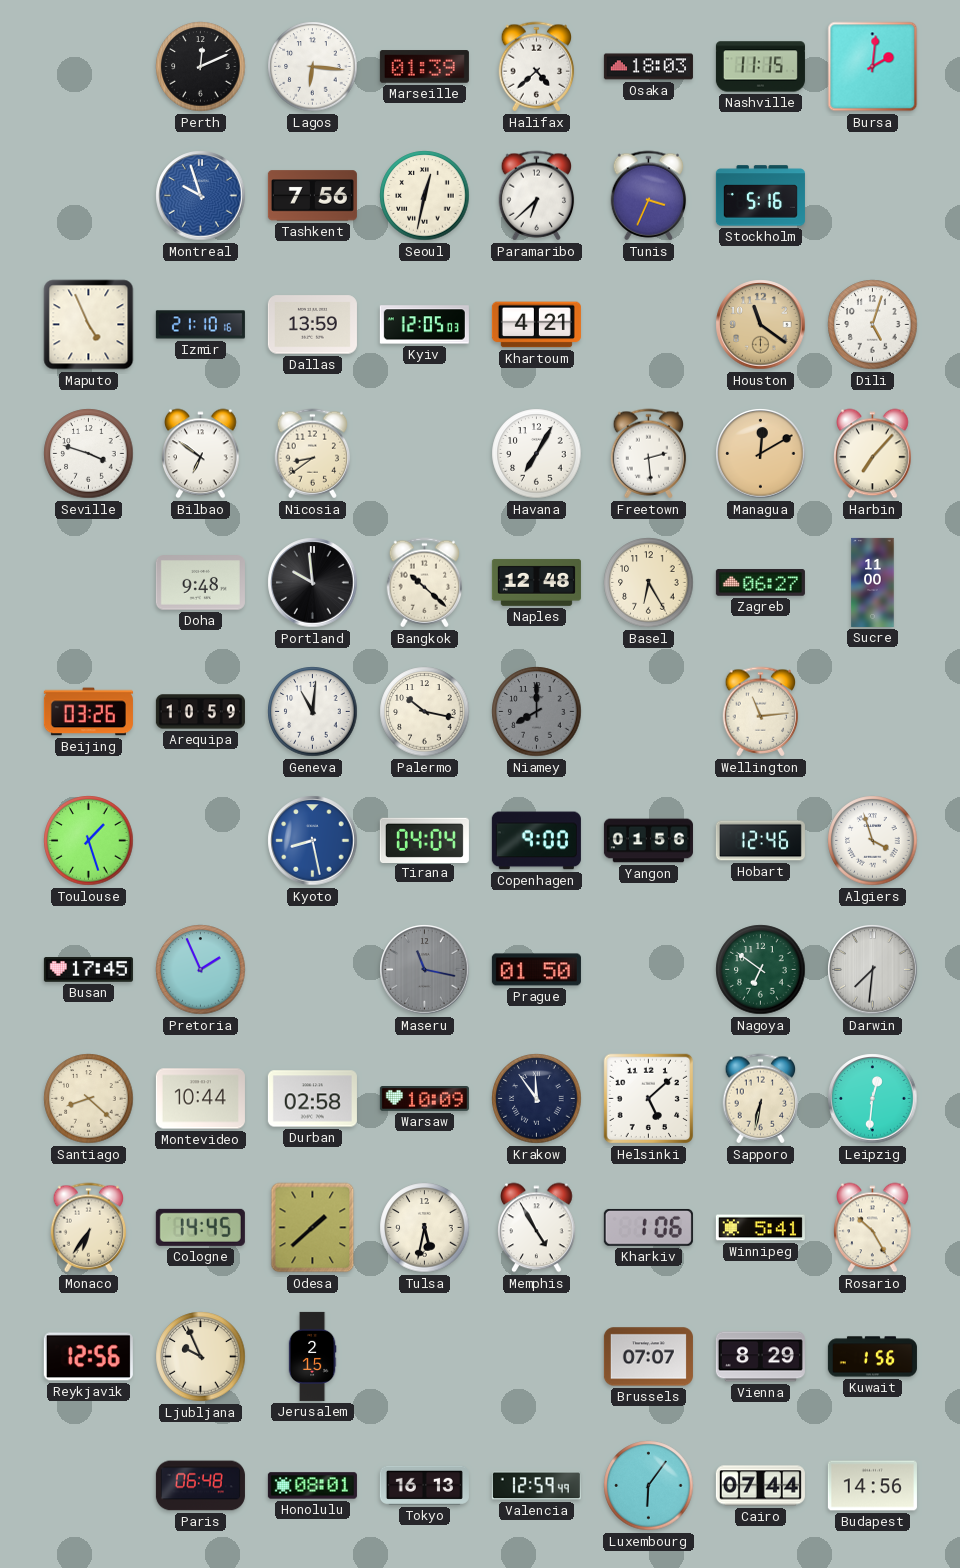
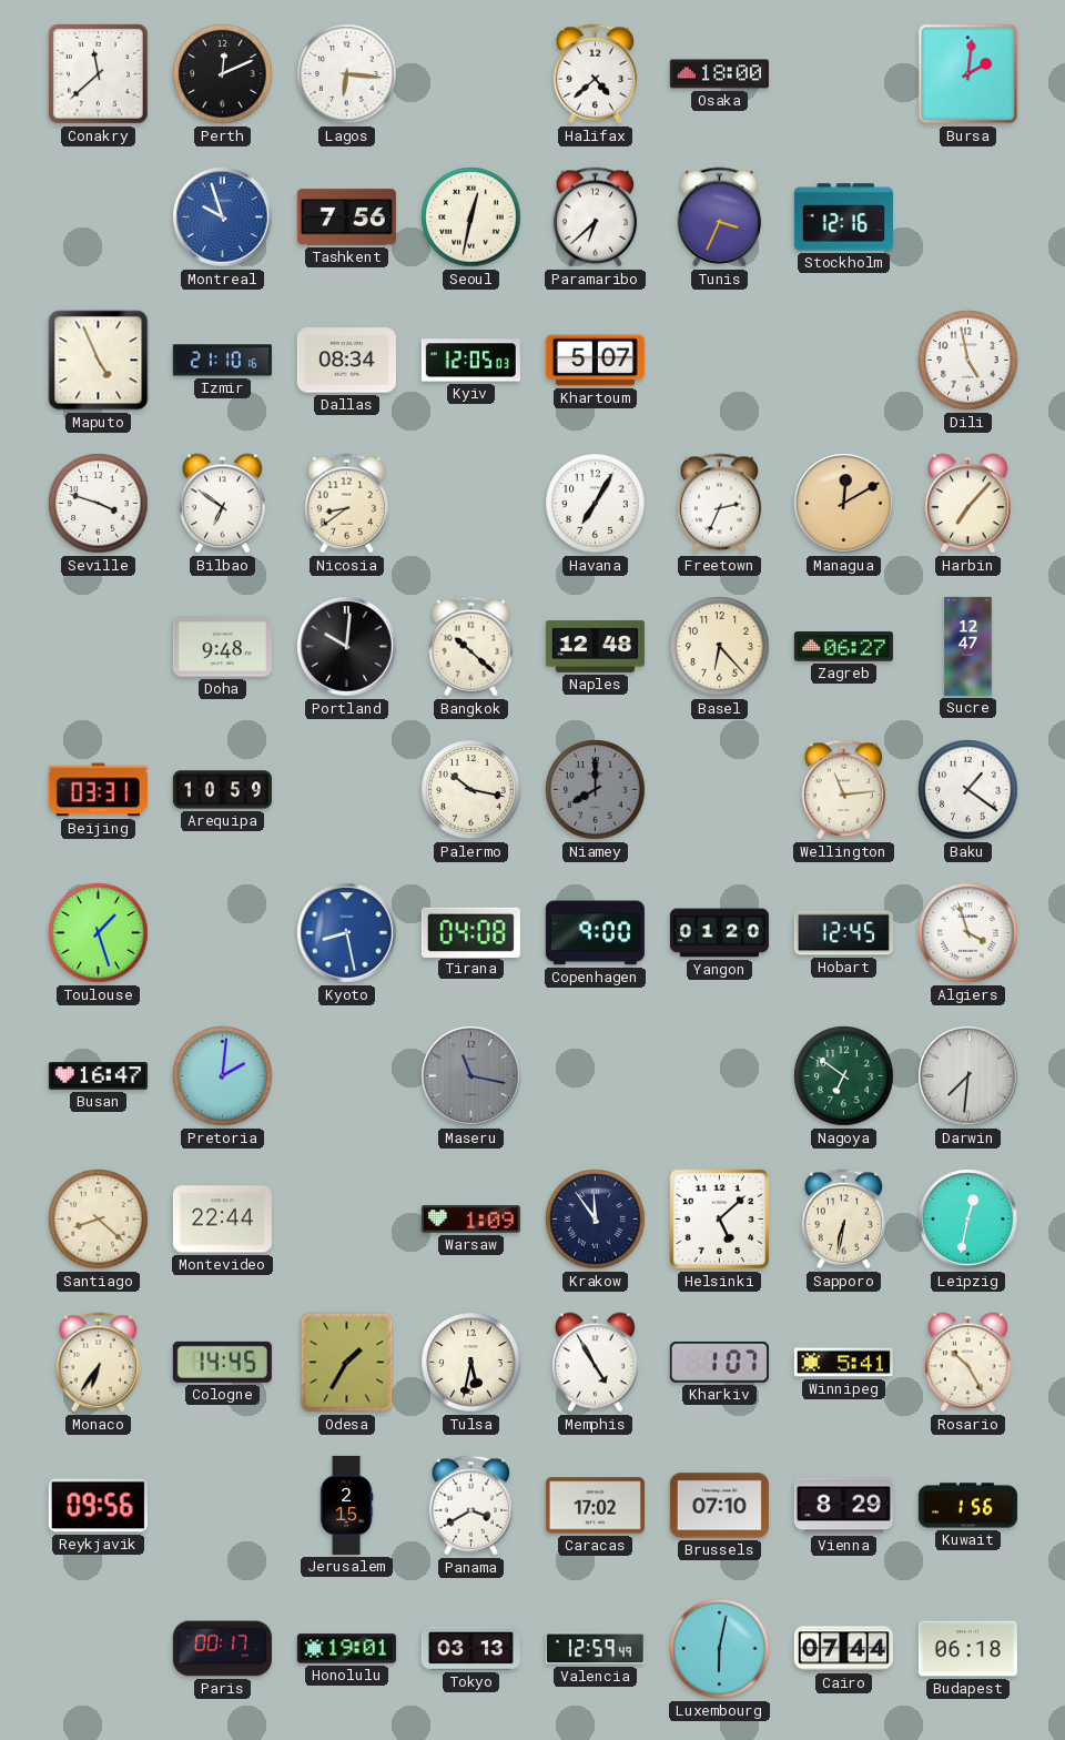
Conakry: none -> 11:38
Marseille: 01:39 -> none
Osaka: 18:03 -> 18:00
Nashville: 11:15 -> none
Stockholm: 5:16 -> 12:16
Dallas: 13:59 -> 08:34
Khartoum: 4:21 -> 5:07
Houston: 11:21 -> none
Dili: 5:03 -> 4:58
Freetown: 2:29 -> 2:34
Portland: 9:59 -> 10:01
Basel: 6:25 -> 6:23
Sucre: 11:00 -> 12:47
Beijing: 03:26 -> 03:31
Geneva: 11:01 -> none
Baku: none -> 1:21
Tirana: 04:04 -> 04:08
Yangon: 01:56 -> 01:20
Hobart: 12:46 -> 12:45
Busan: 17:45 -> 16:47
Pretoria: 1:56 -> 2:01
Prague: 01:50 -> none
Montevideo: 10:44 -> 22:44
Durban: 02:58 -> none
Warsaw: 10:09 -> 1:09
Leipzig: 12:31 -> 12:32
Odesa: 1:38 -> 1:35
Kharkiv: 1:06 -> 1:07
Reykjavik: 12:56 -> 09:56
Ljubljana: 9:56 -> none
Panama: none -> 3:40
Caracas: none -> 17:02
Brussels: 07:07 -> 07:10
Paris: 06:48 -> 00:17
Honolulu: 08:01 -> 19:01
Tokyo: 16:13 -> 03:13
Luxembourg: 6:06 -> 6:02
Budapest: 14:56 -> 06:18
